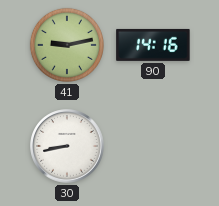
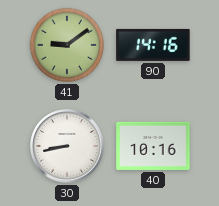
41: 9:13 -> 9:09
40: none -> 10:16
